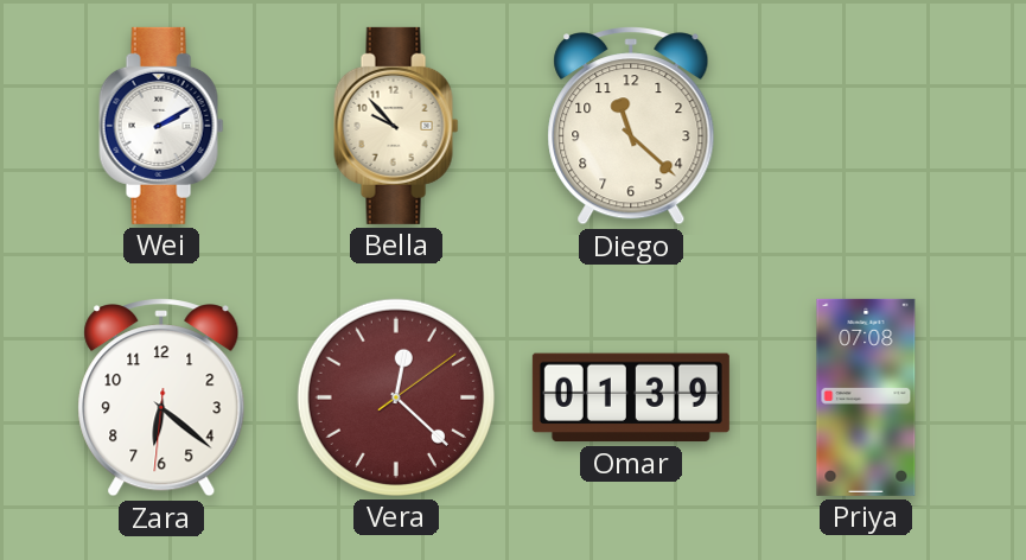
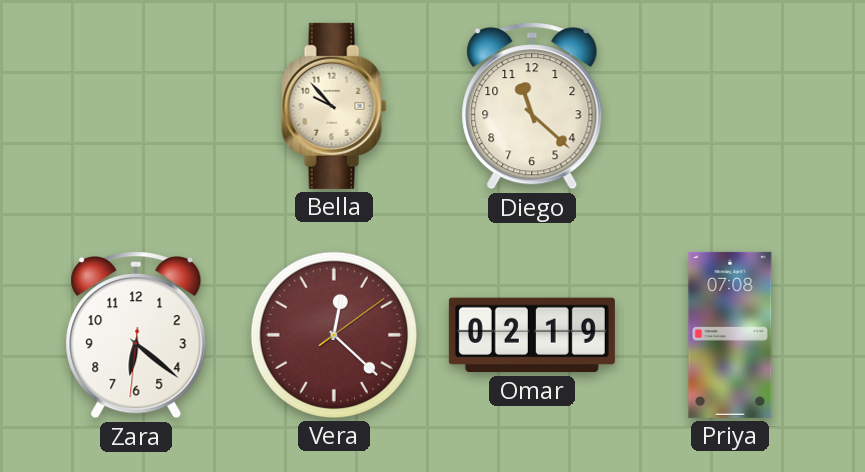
Wei: 2:10 -> none
Omar: 01:39 -> 02:19
